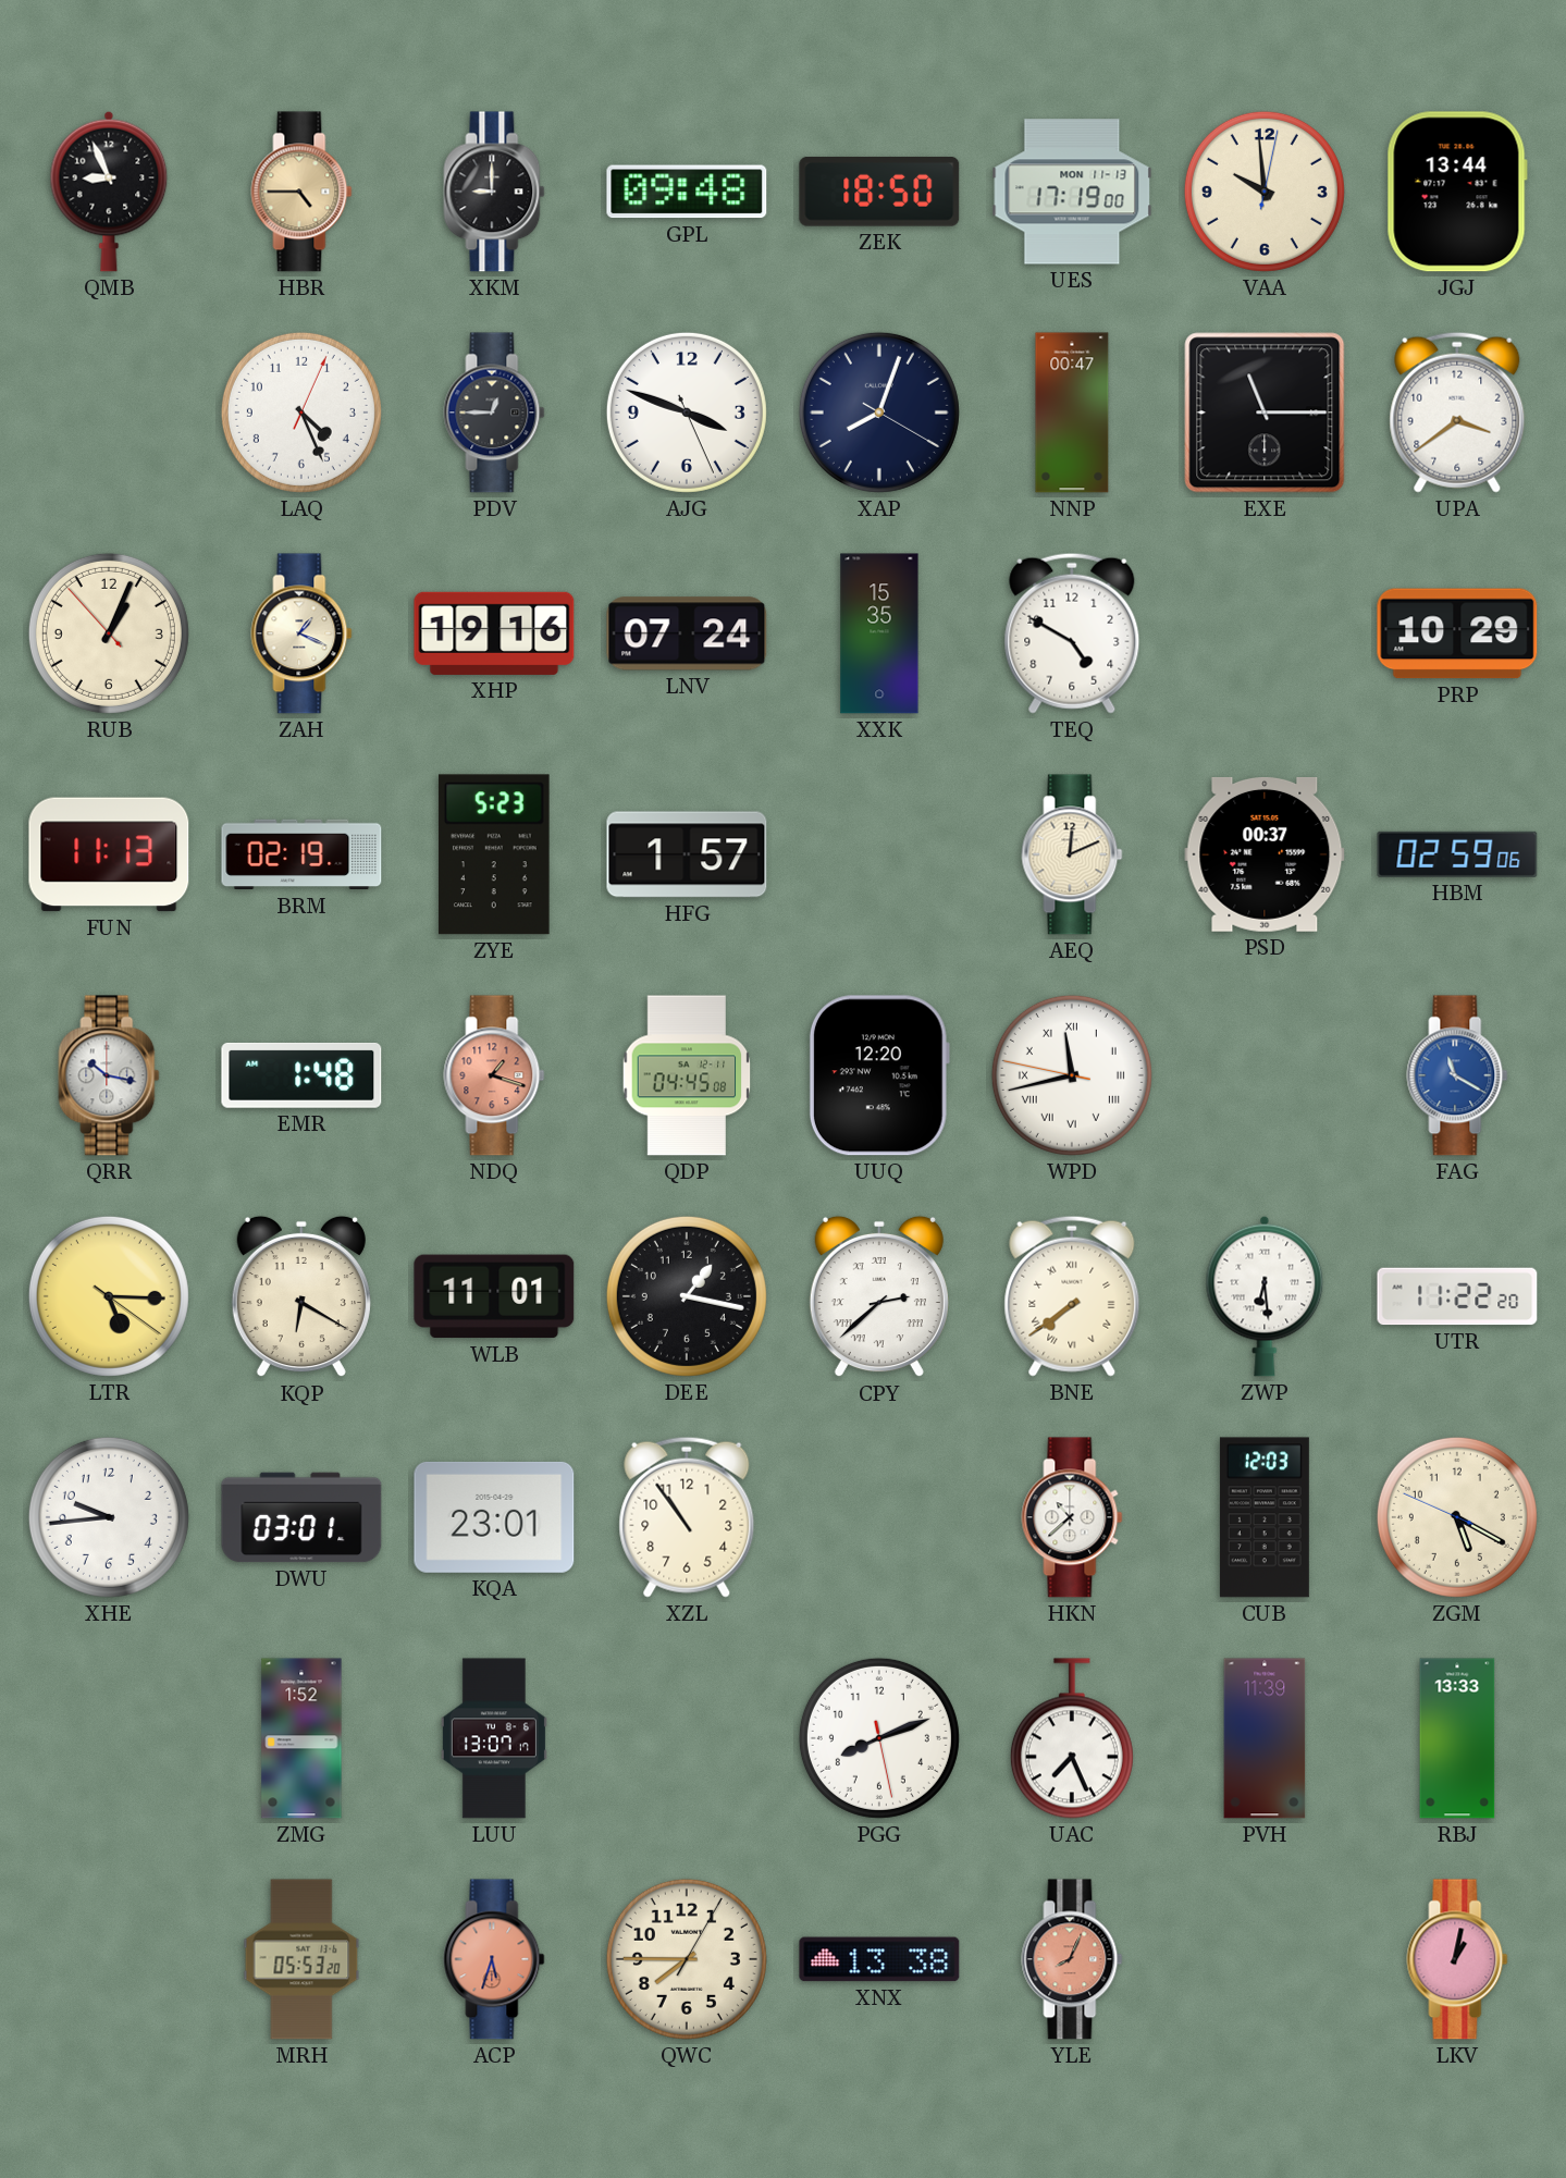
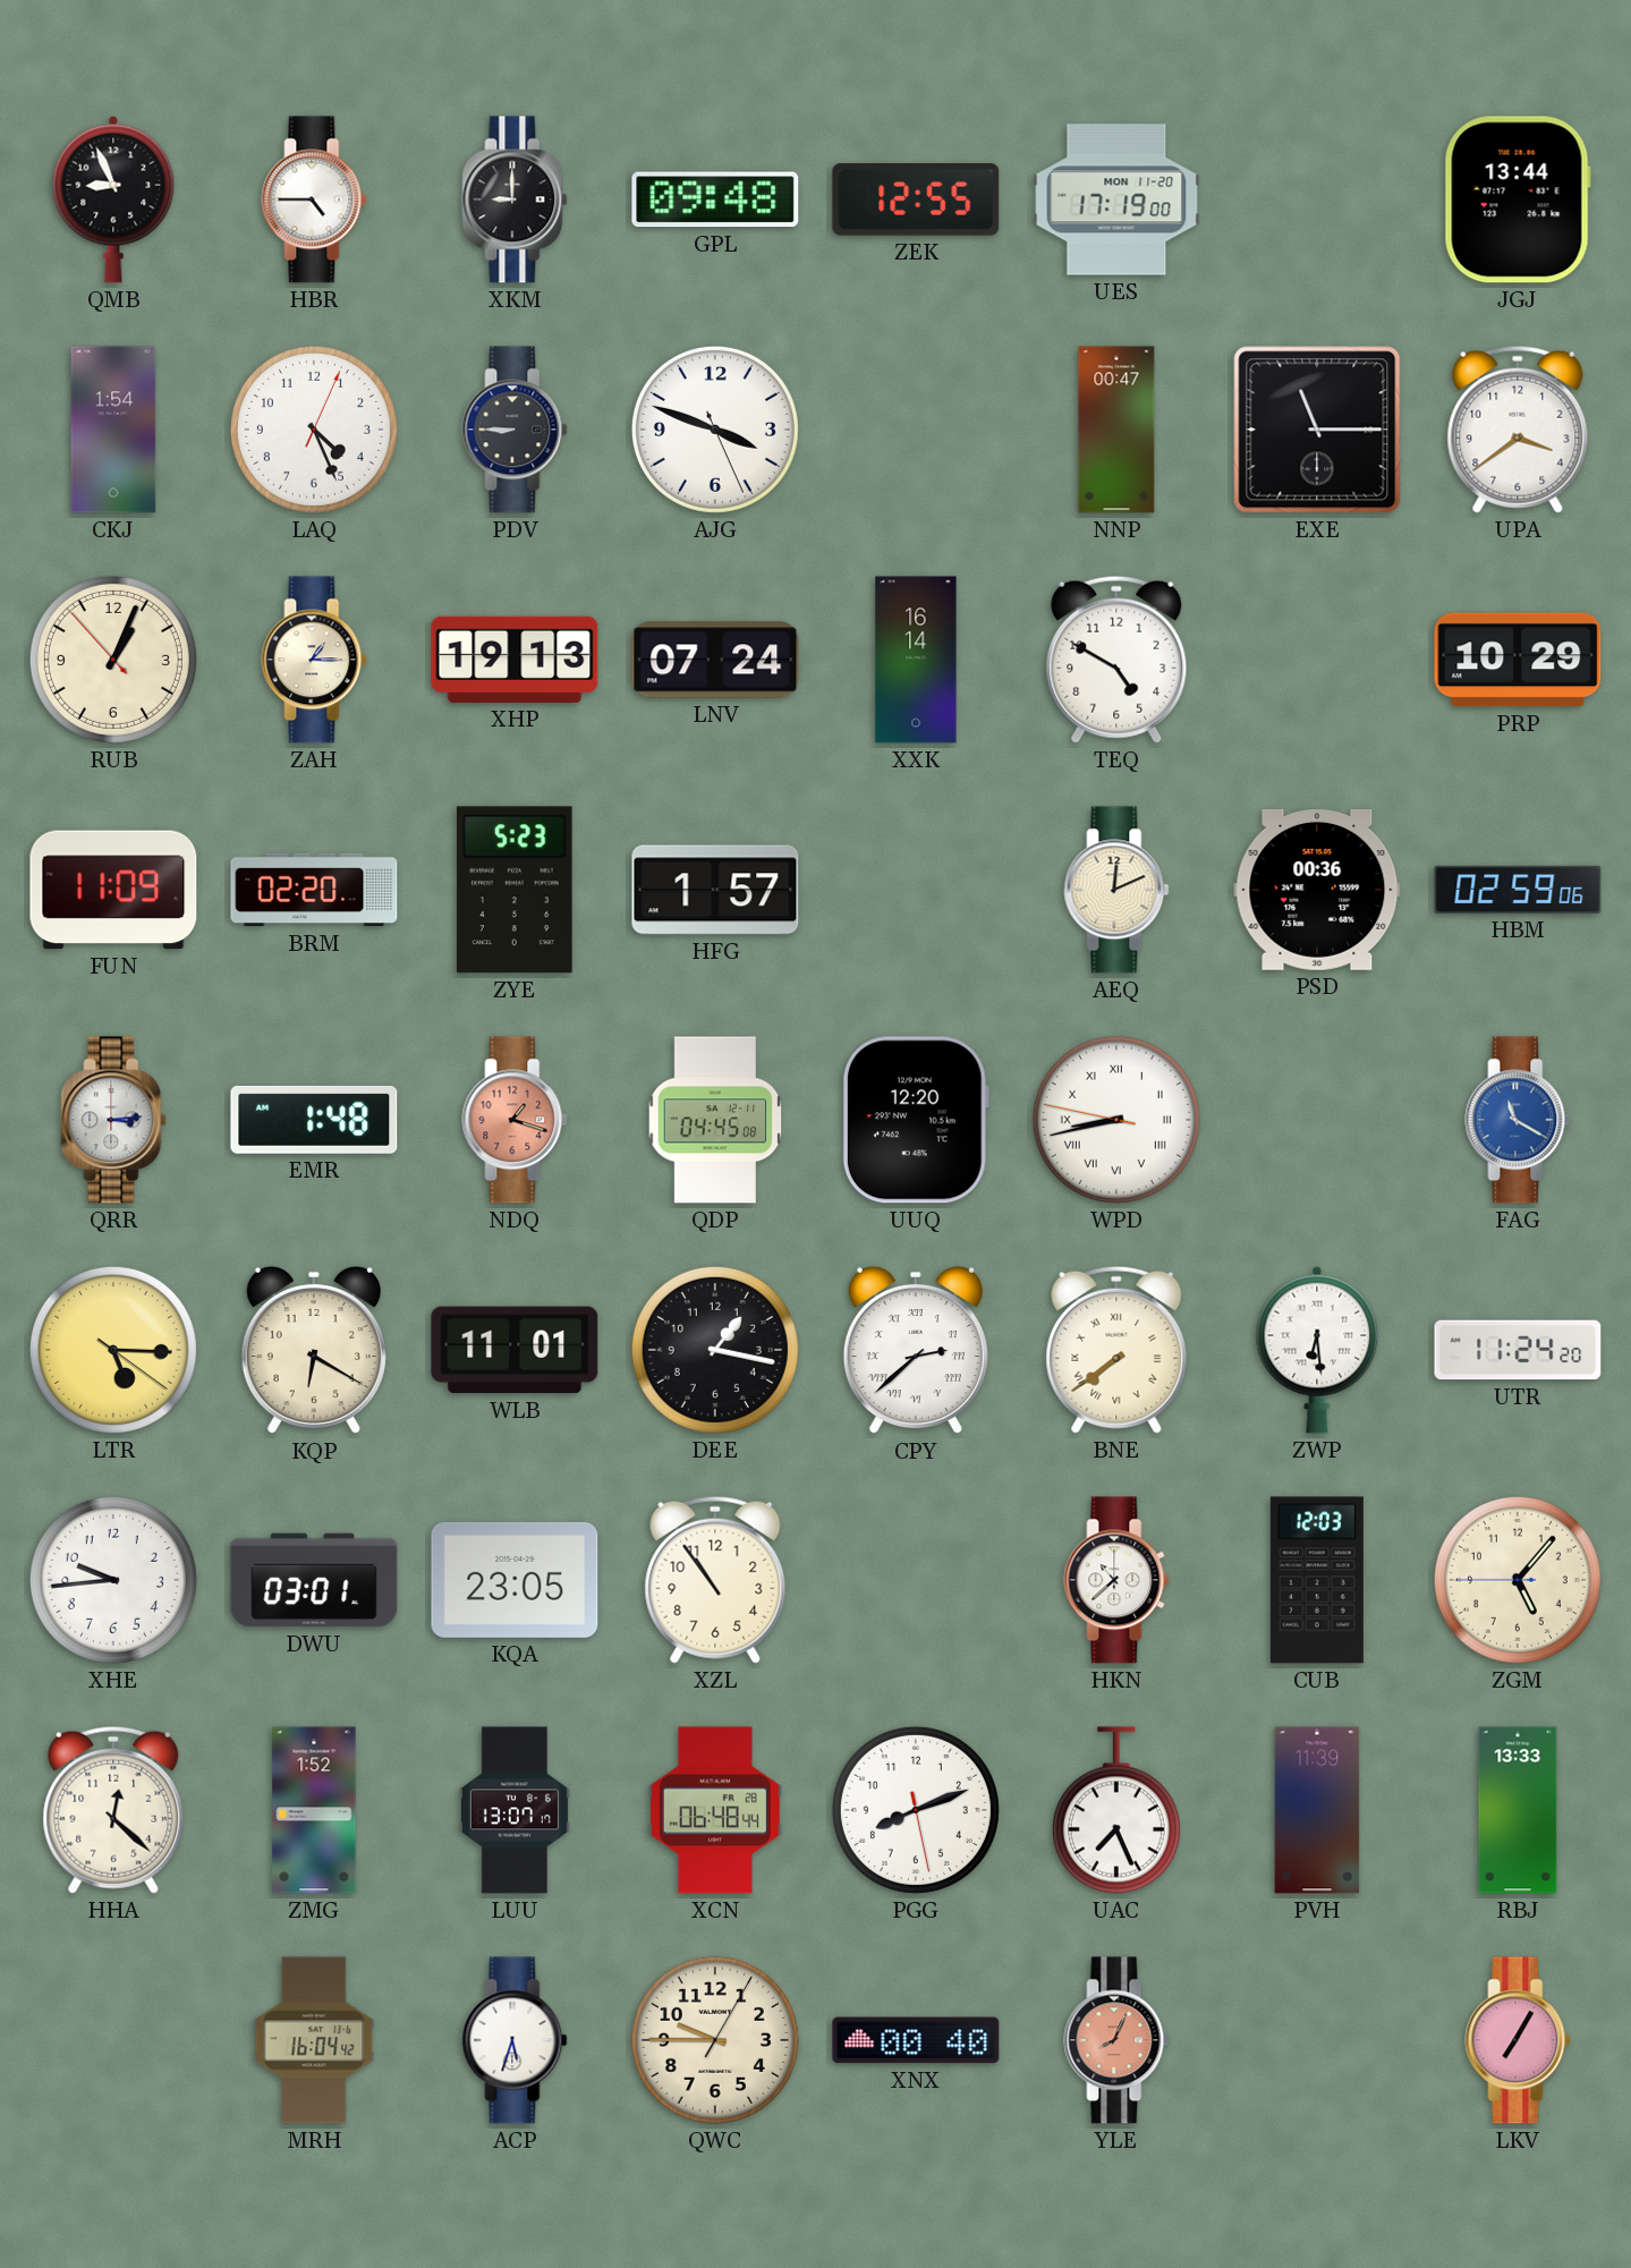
HBR dial: champagne -> white
ZEK: 18:50 -> 12:55
UES date: MON 11-13 -> MON 11-20
VAA: 9:59 -> none
CKJ: none -> 1:54
PDV: 12:45 -> 8:45
XAP: 8:03 -> none
ZAH: 1:19 -> 1:15
XHP: 19:16 -> 19:13
XXK: 15:35 -> 16:14
FUN: 11:13 -> 11:09
BRM: 02:19 -> 02:20
PSD: 00:37 -> 00:36
QRR: 10:17 -> 3:14
WPD: 11:42 -> 8:42
UTR: 11:22 -> 11:24
KQA: 23:01 -> 23:05
ZGM: 5:19 -> 5:06
HHA: none -> 12:22
XCN: none -> 06:48
MRH: 05:53 -> 16:04
ACP dial: salmon -> white
QWC: 7:45 -> 9:45
XNX: 13:38 -> 00:40
LKV: 1:02 -> 7:05
